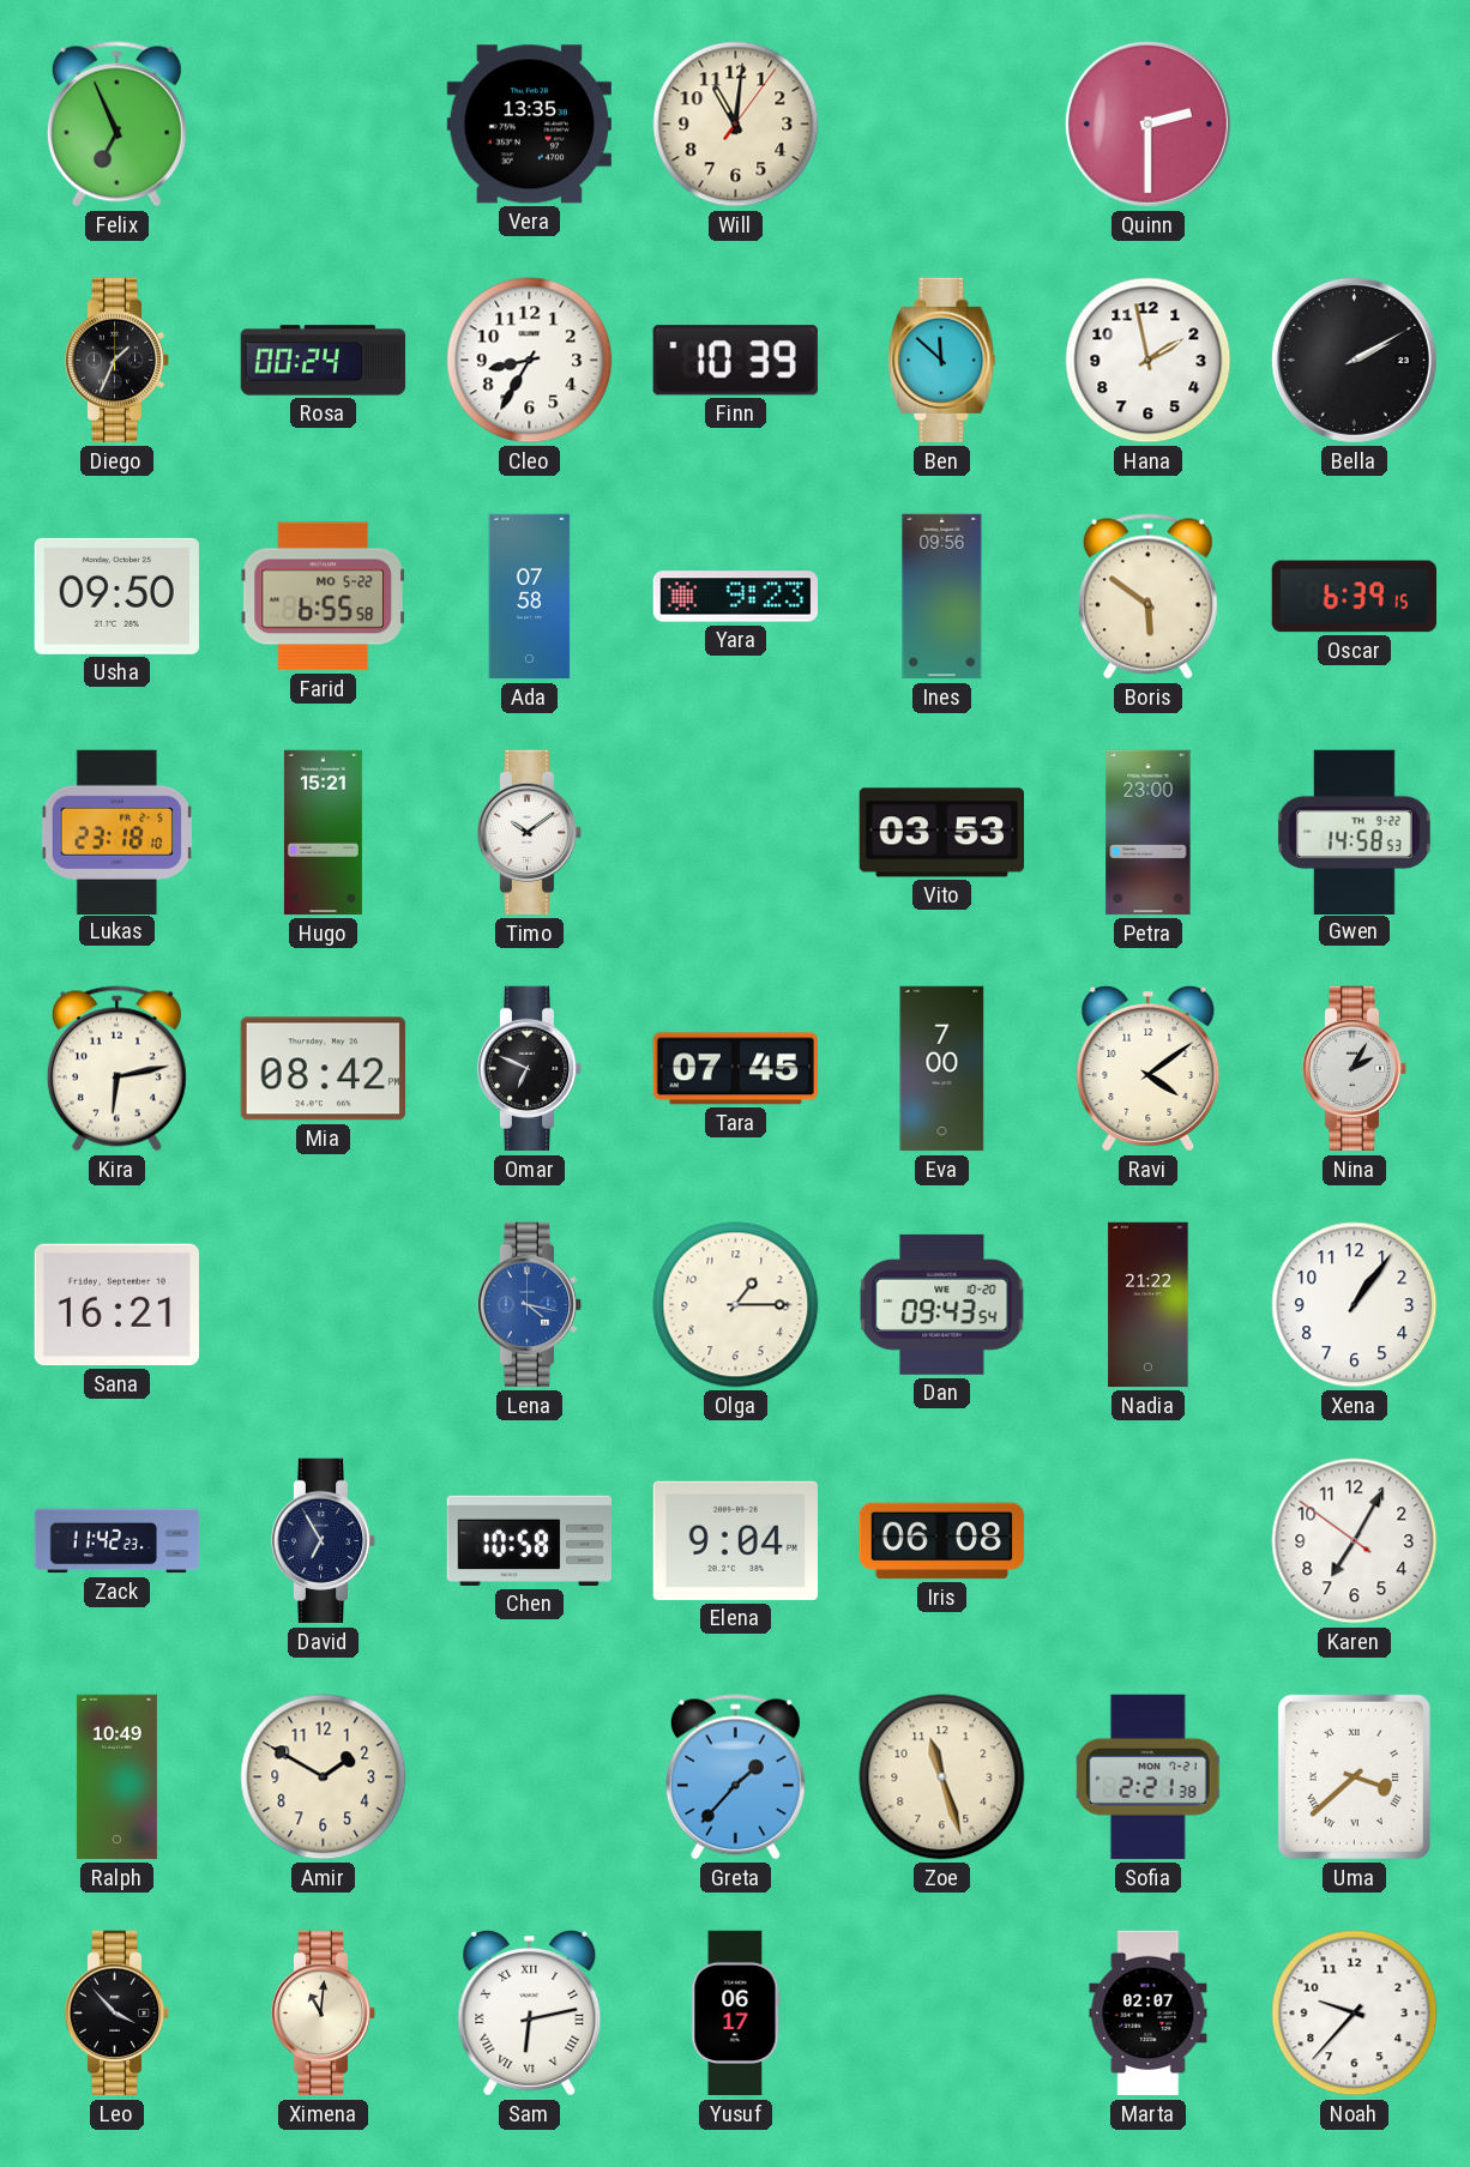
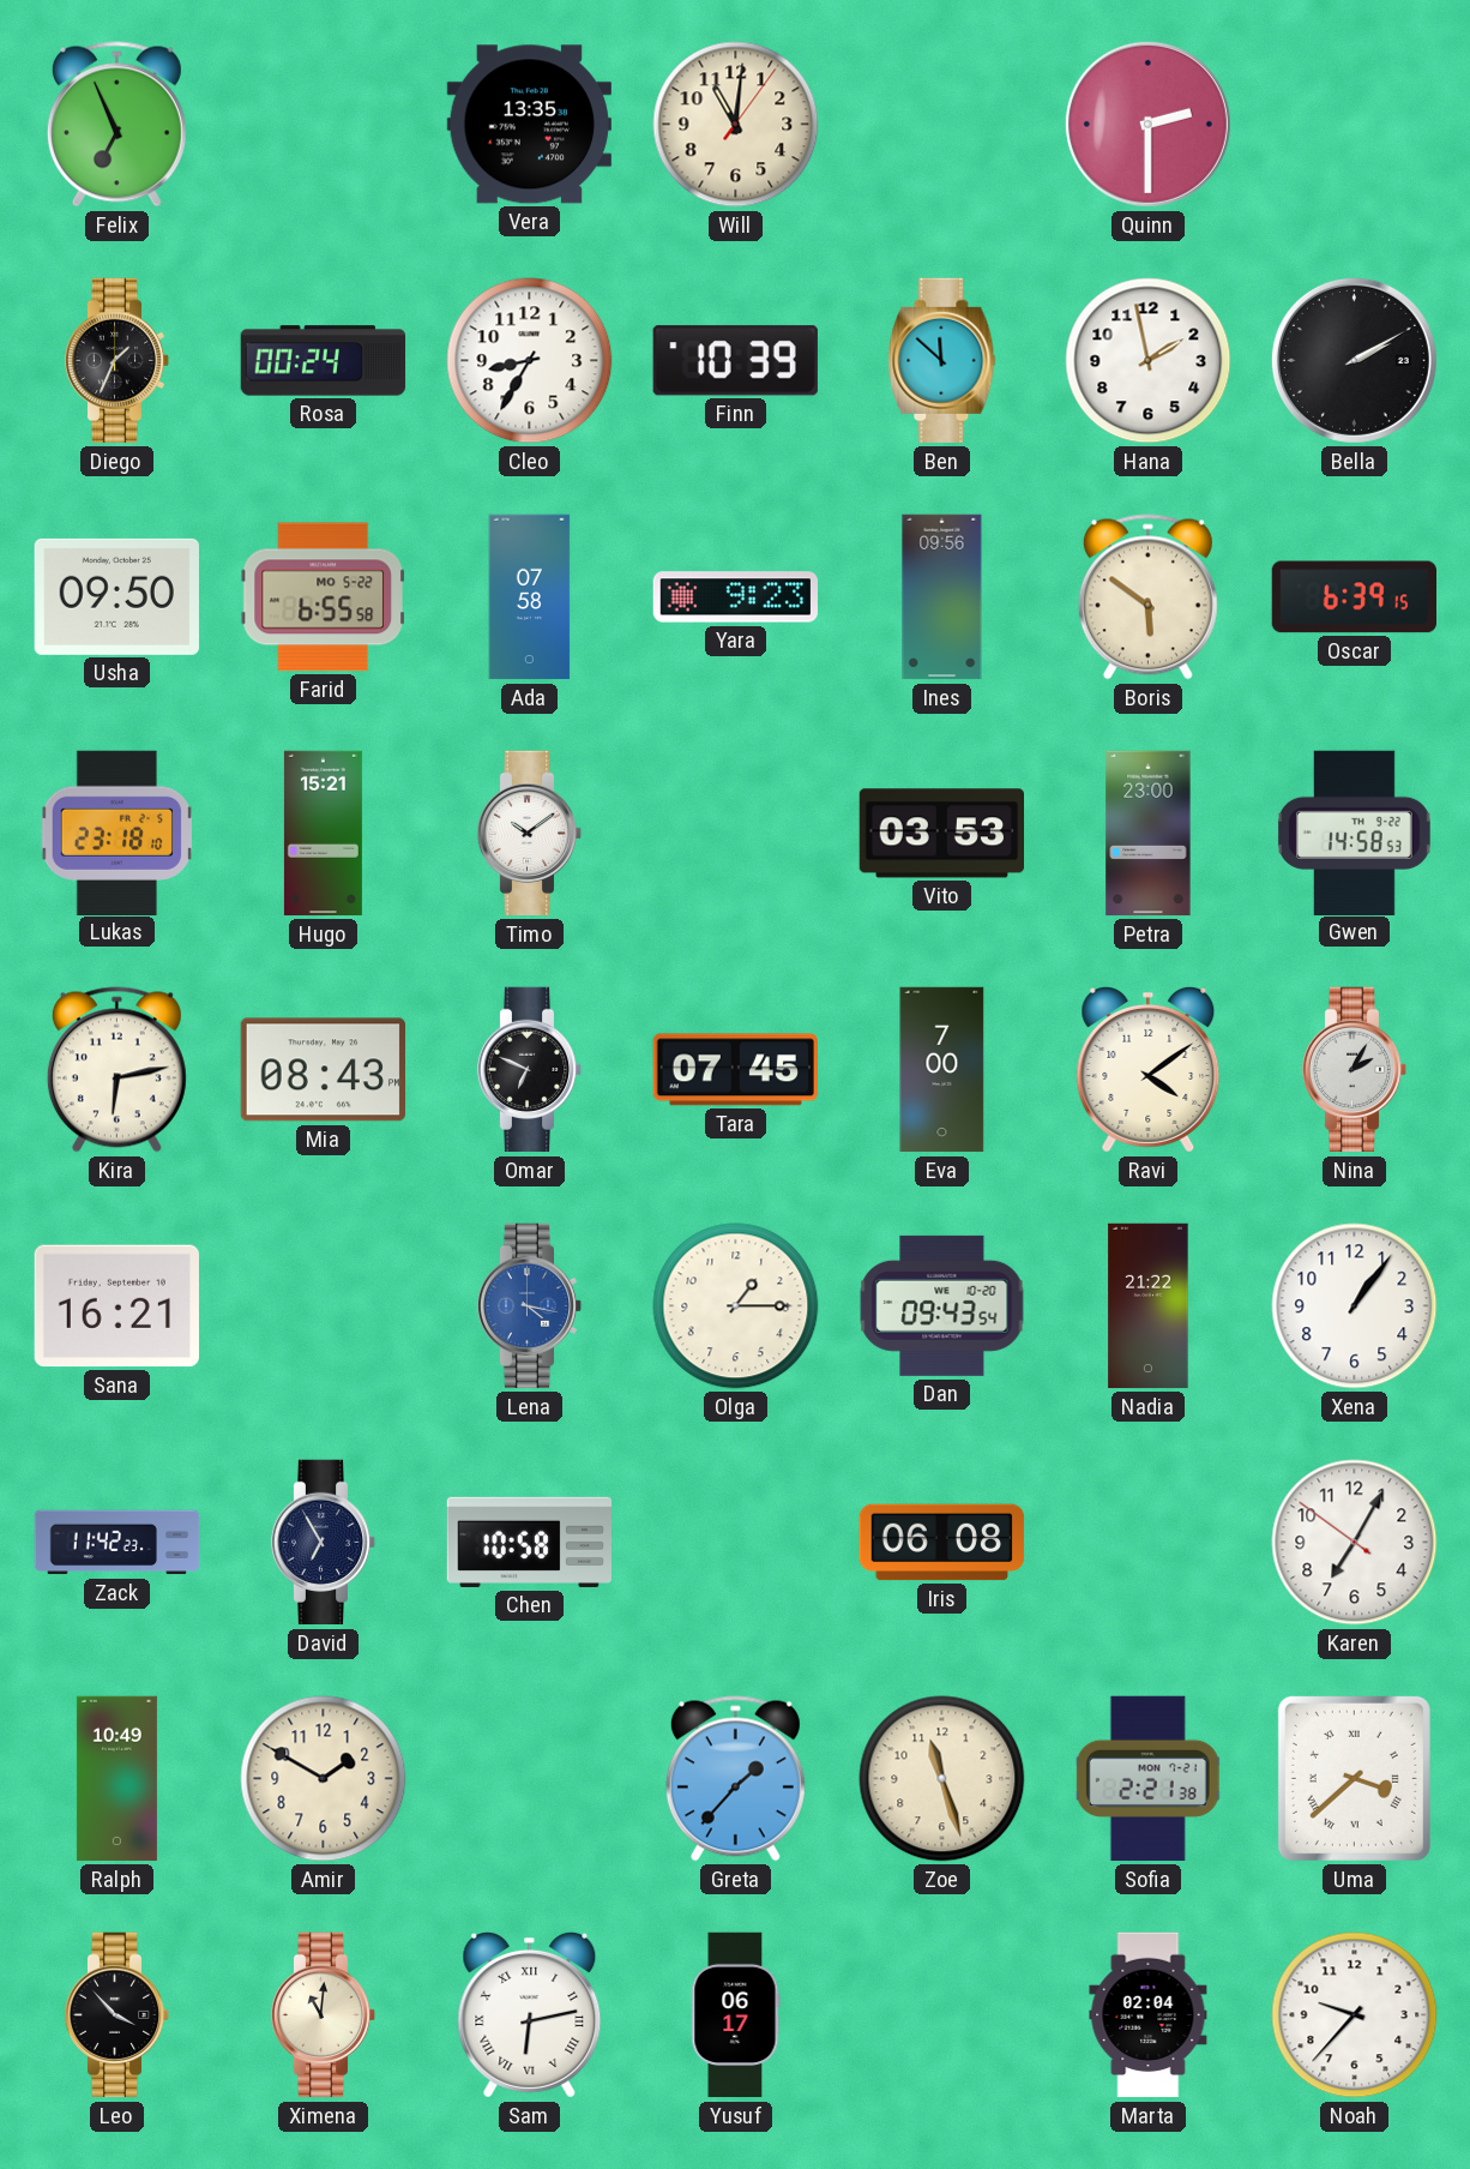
Mia: 08:42 -> 08:43
Elena: 9:04 -> none
Marta: 02:07 -> 02:04
